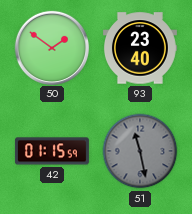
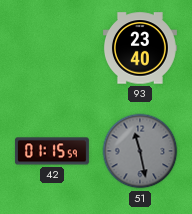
50: 1:51 -> none
